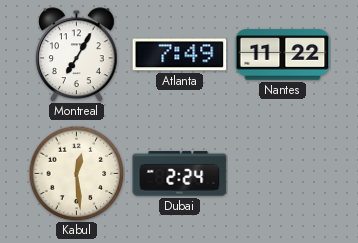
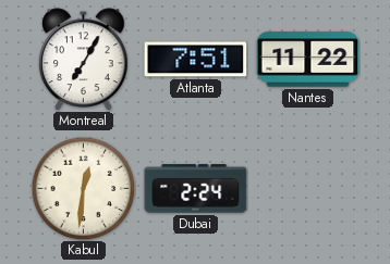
Atlanta: 7:49 -> 7:51
Kabul: 12:29 -> 12:31
